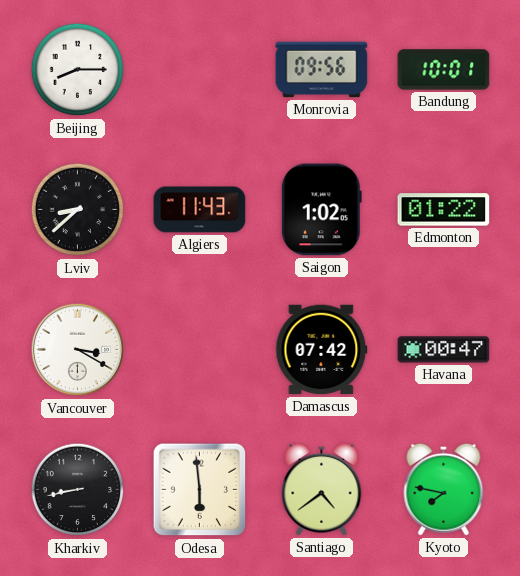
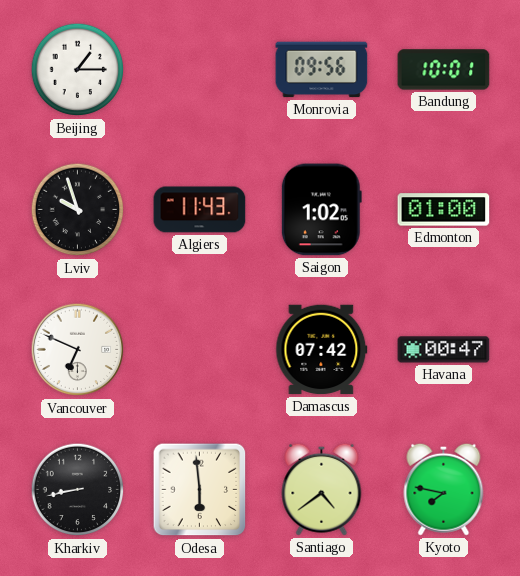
Beijing: 8:15 -> 1:15
Lviv: 8:38 -> 9:57
Edmonton: 01:22 -> 01:00
Vancouver: 3:20 -> 6:49
